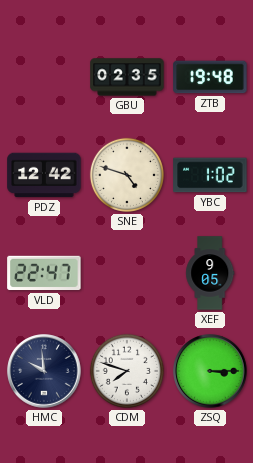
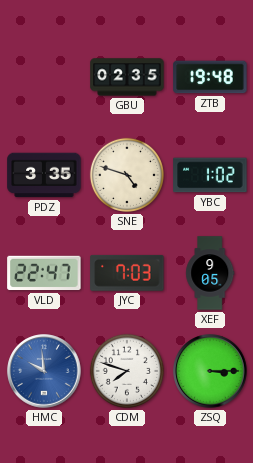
PDZ: 12:42 -> 3:35
JYC: none -> 7:03
HMC dial: navy -> blue
